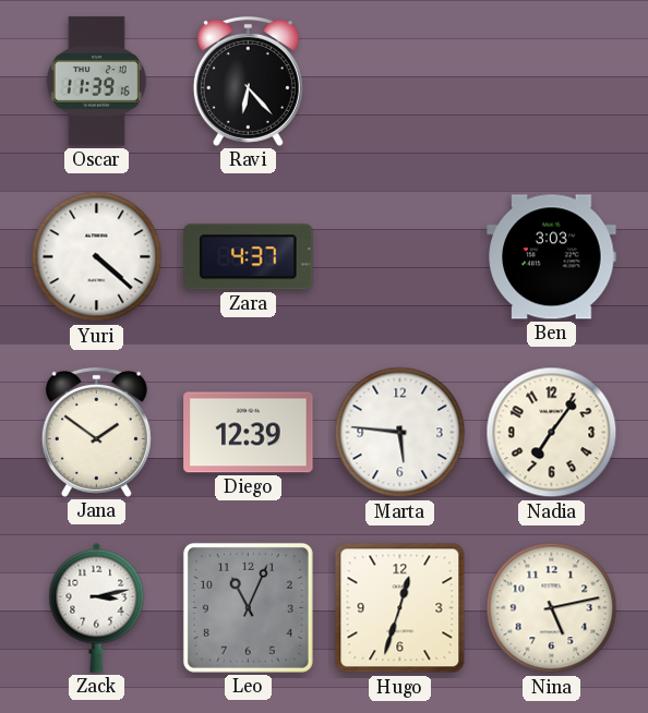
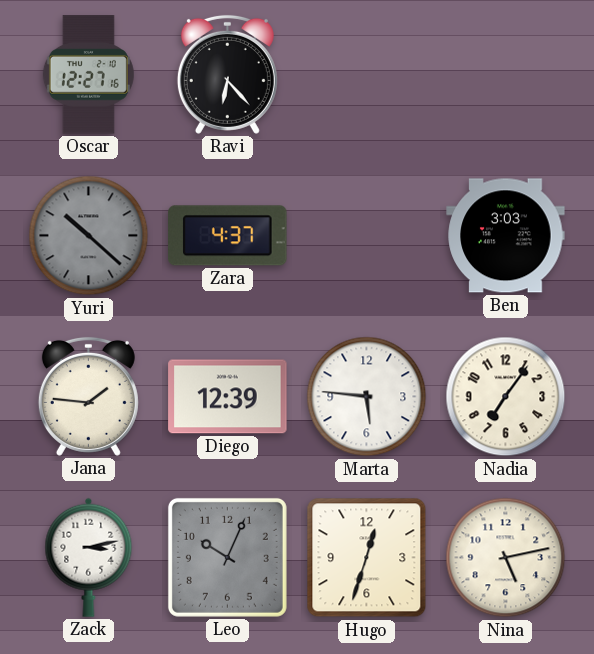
Oscar: 11:39 -> 12:27
Yuri: 4:22 -> 10:22
Yuri dial: white -> grey
Jana: 1:51 -> 1:46
Leo: 11:04 -> 10:04
